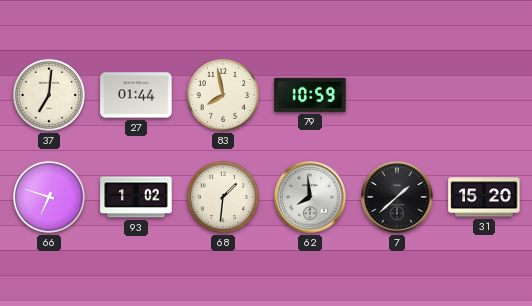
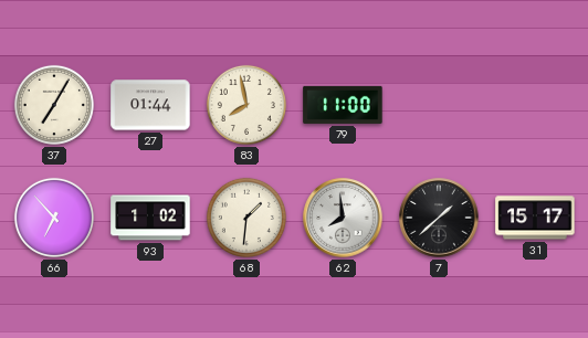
37: 7:01 -> 7:05
79: 10:59 -> 11:00
66: 6:48 -> 6:53
31: 15:20 -> 15:17
